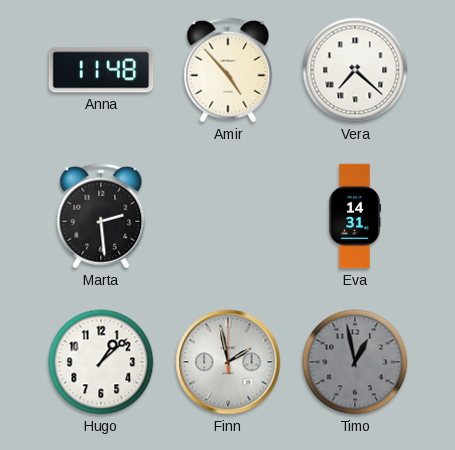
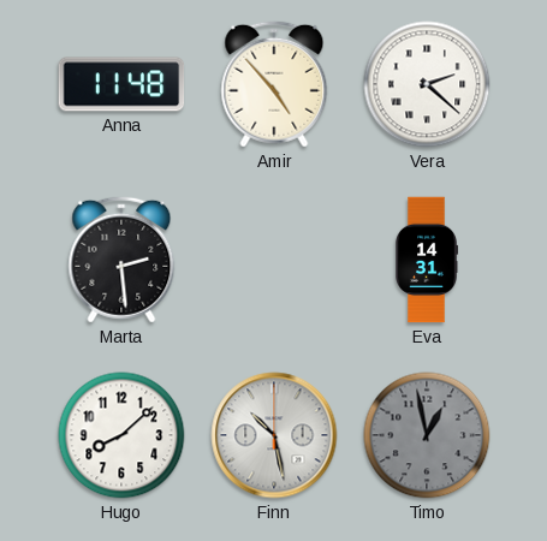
Vera: 7:22 -> 2:22
Hugo: 1:08 -> 8:08
Finn: 1:58 -> 10:28
